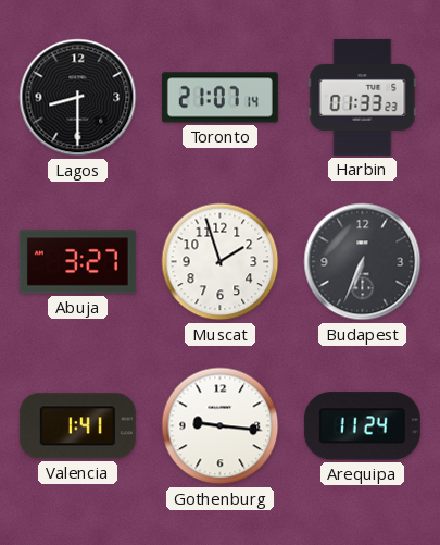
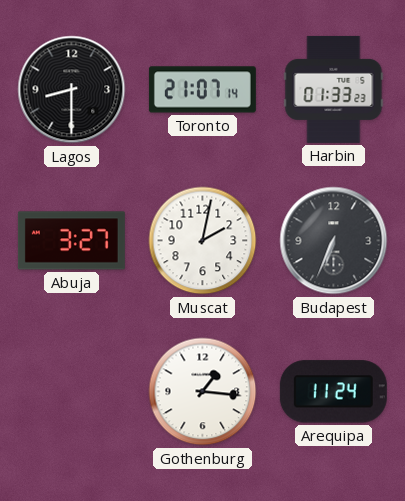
Muscat: 1:57 -> 2:02
Valencia: 1:41 -> none
Gothenburg: 9:16 -> 1:16
